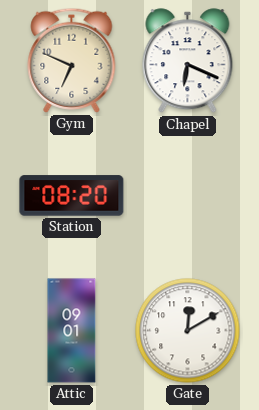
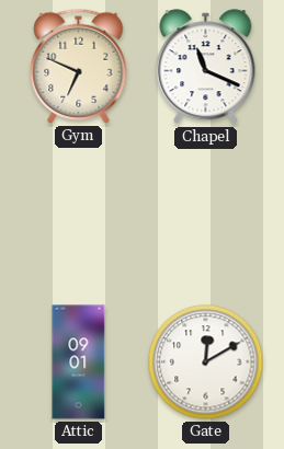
Chapel: 6:19 -> 11:19
Station: 08:20 -> none
